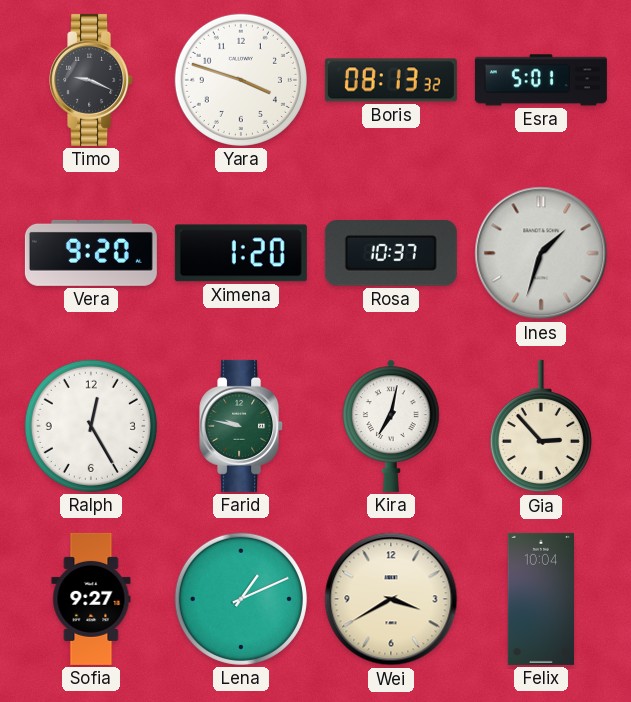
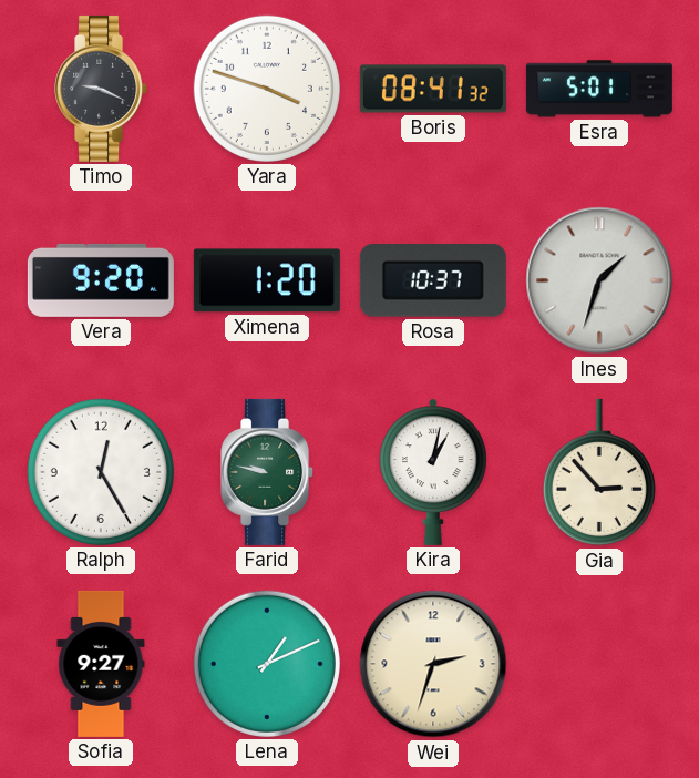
Boris: 08:13 -> 08:41
Kira: 7:02 -> 1:02
Wei: 3:40 -> 2:33
Felix: 10:04 -> none
